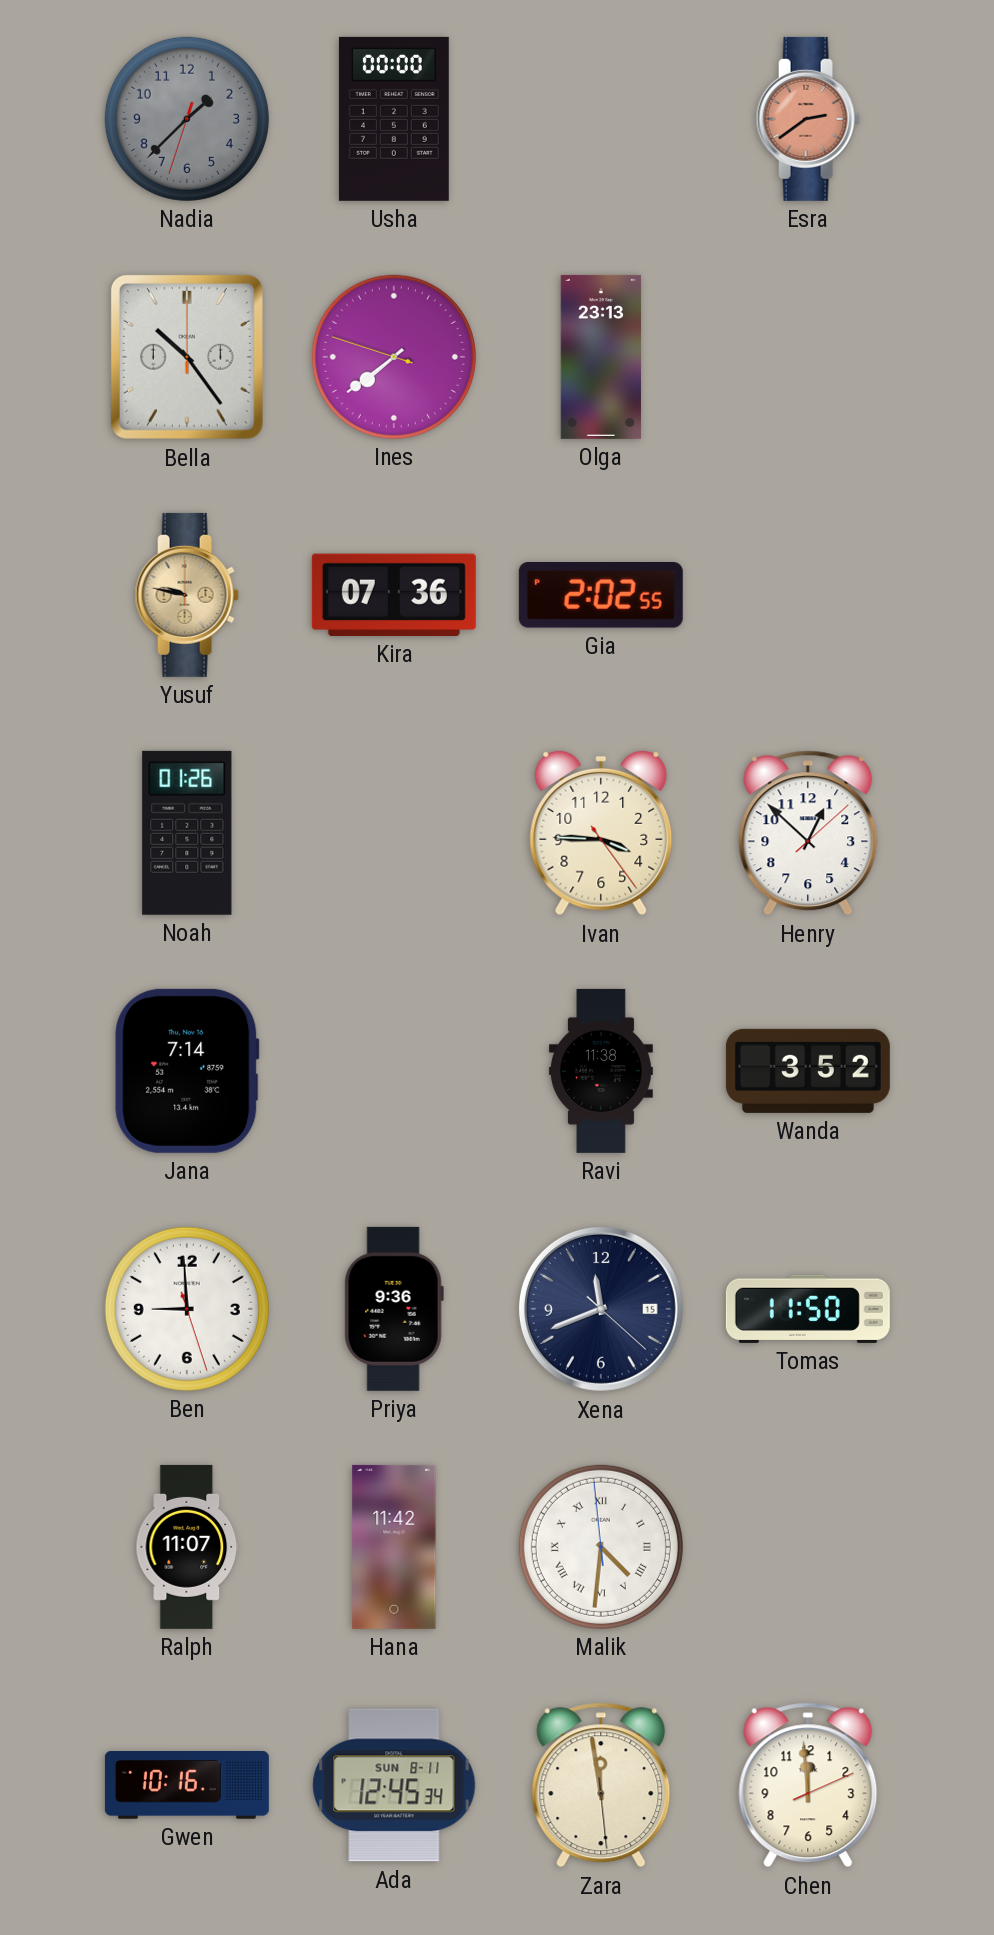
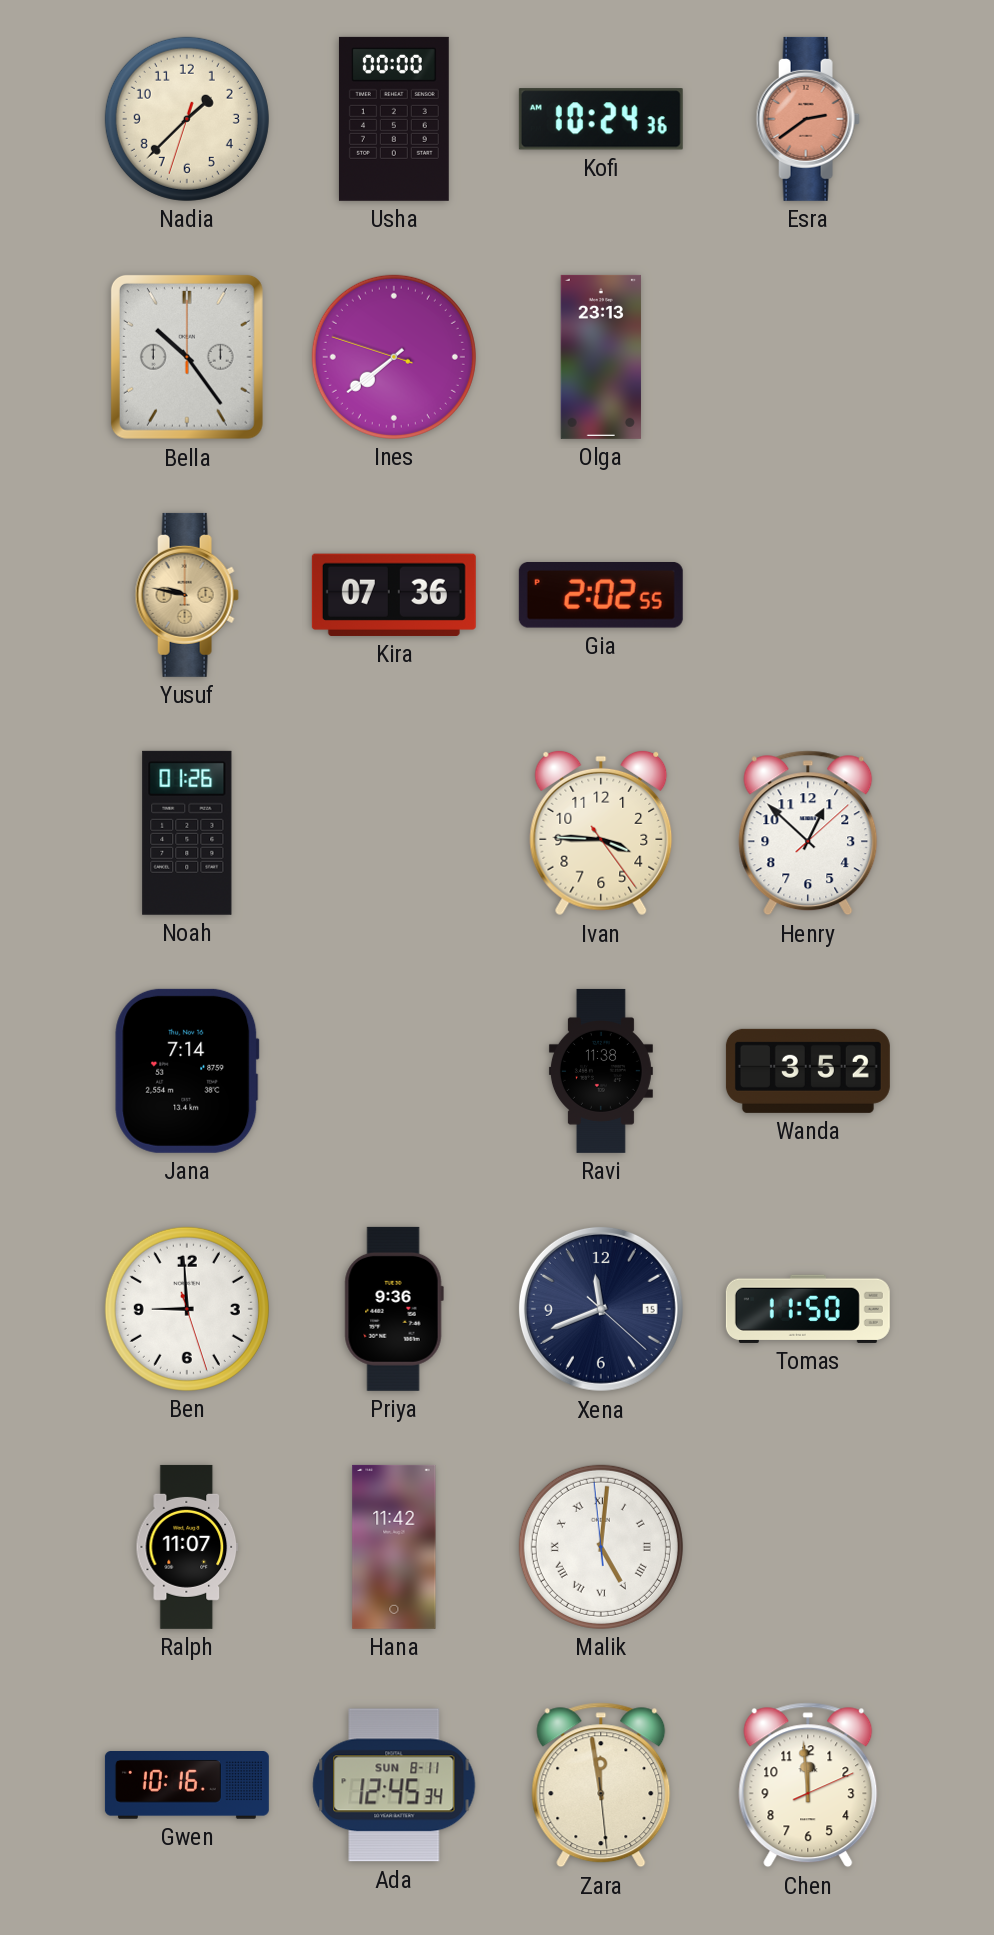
Nadia dial: grey -> cream
Kofi: none -> 10:24
Malik: 4:30 -> 5:00
